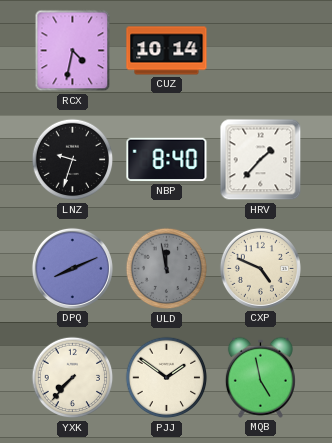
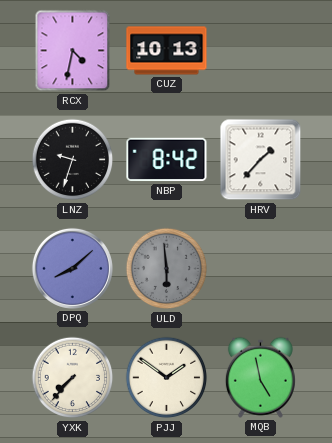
CUZ: 10:14 -> 10:13
NBP: 8:40 -> 8:42
DPQ: 8:11 -> 8:08
ULD: 11:58 -> 5:59
CXP: 4:49 -> none
